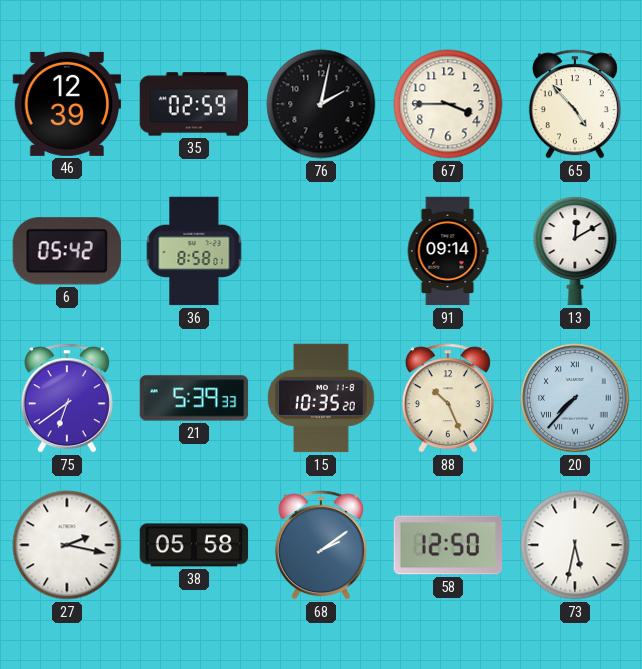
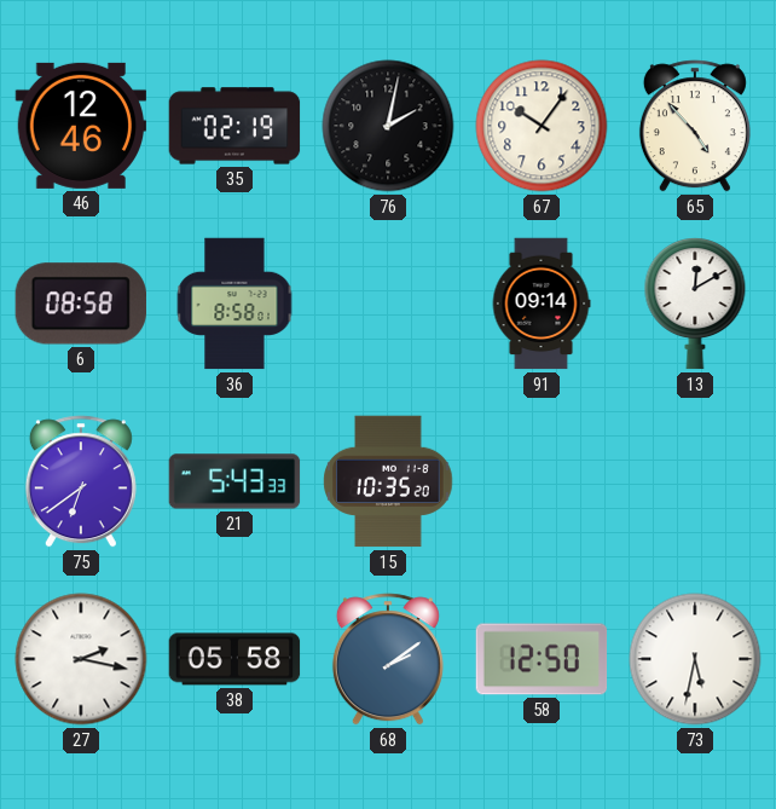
46: 12:39 -> 12:46
35: 02:59 -> 02:19
67: 3:45 -> 10:06
6: 05:42 -> 08:58
21: 5:39 -> 5:43
88: 10:26 -> none
20: 7:37 -> none
